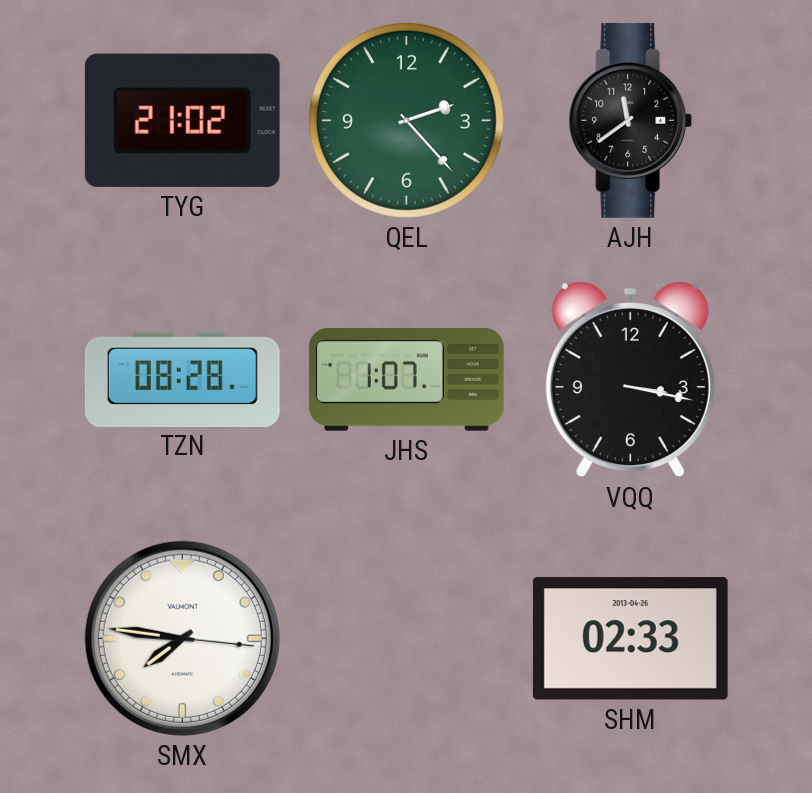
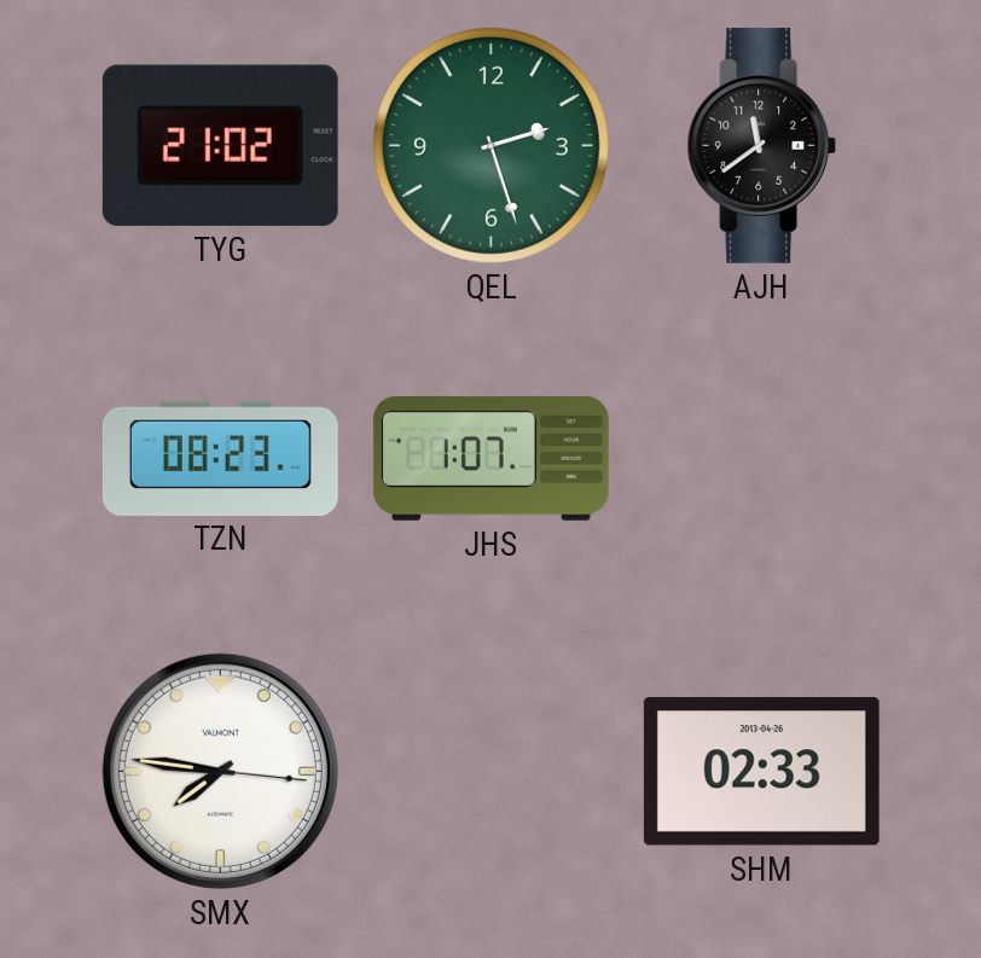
QEL: 2:23 -> 2:27
TZN: 08:28 -> 08:23
VQQ: 3:17 -> none
